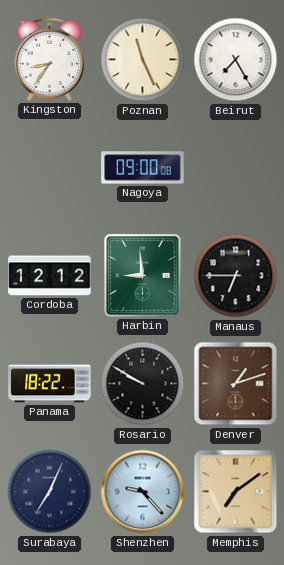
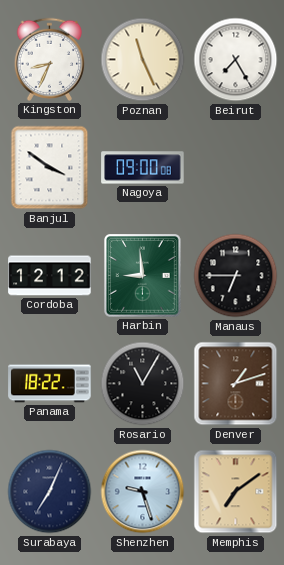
Kingston: 8:36 -> 8:34
Banjul: none -> 3:51
Rosario: 9:50 -> 11:05
Shenzhen: 9:23 -> 9:27
